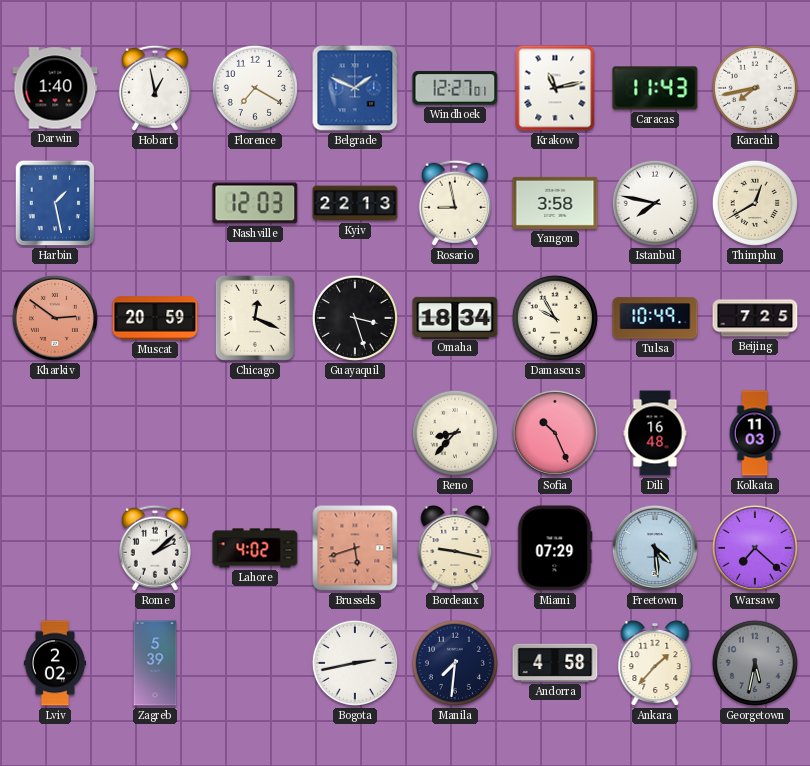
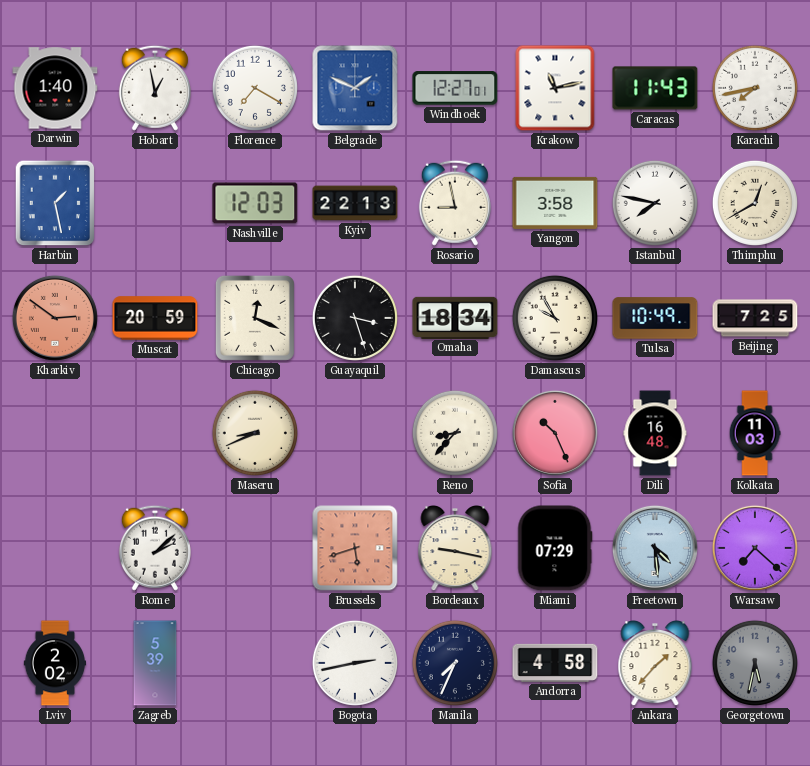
Maseru: none -> 8:41
Lahore: 4:02 -> none
Manila: 7:31 -> 7:34
